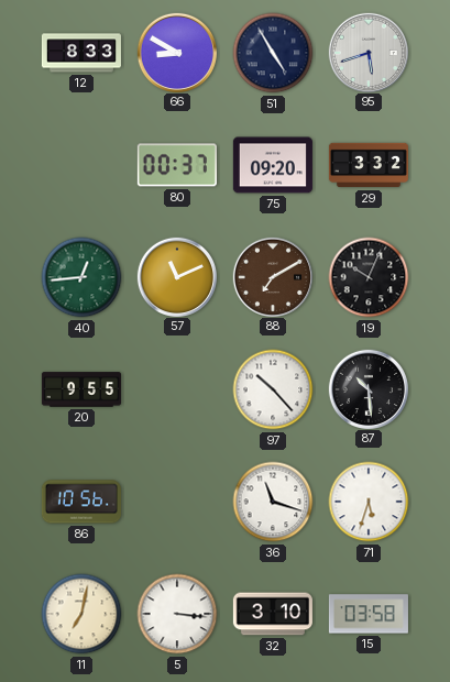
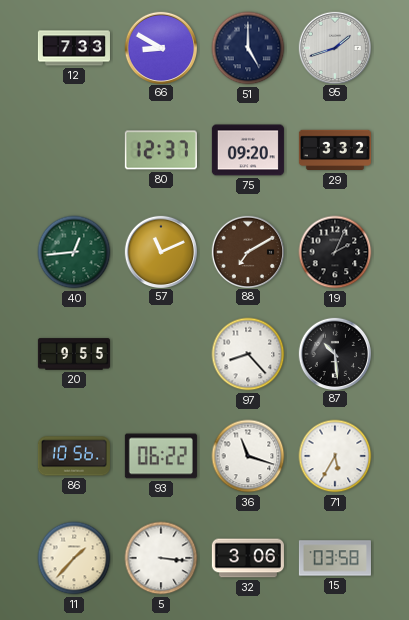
12: 8:33 -> 7:33
51: 4:55 -> 5:00
95: 5:42 -> 1:42
80: 00:37 -> 12:37
19: 10:04 -> 2:04
97: 10:23 -> 8:23
93: none -> 06:22
71: 5:33 -> 5:35
11: 7:02 -> 1:37
32: 3:10 -> 3:06
